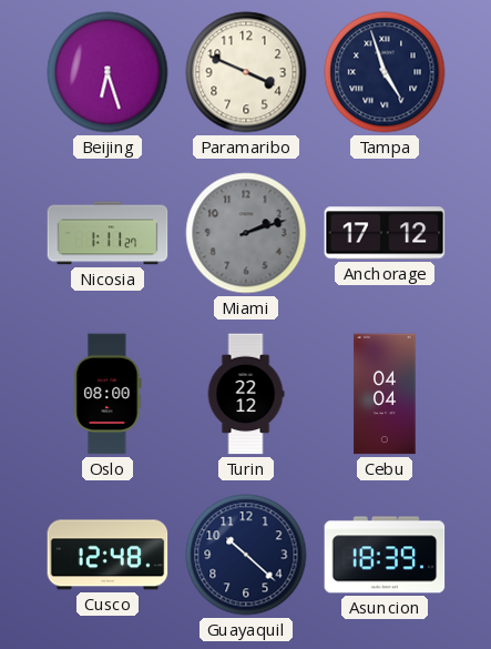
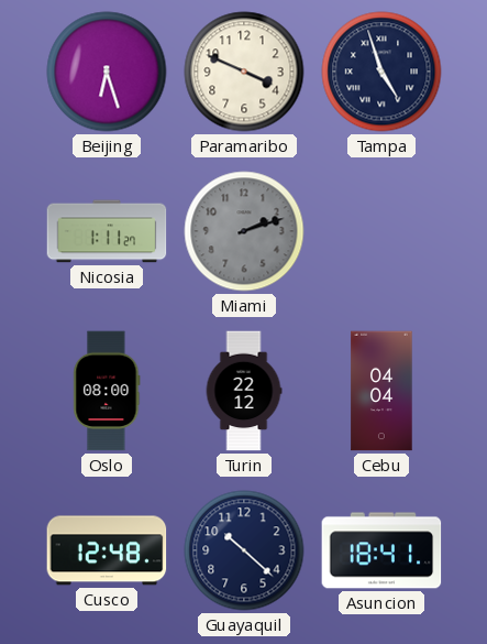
Anchorage: 17:12 -> none
Asuncion: 18:39 -> 18:41
